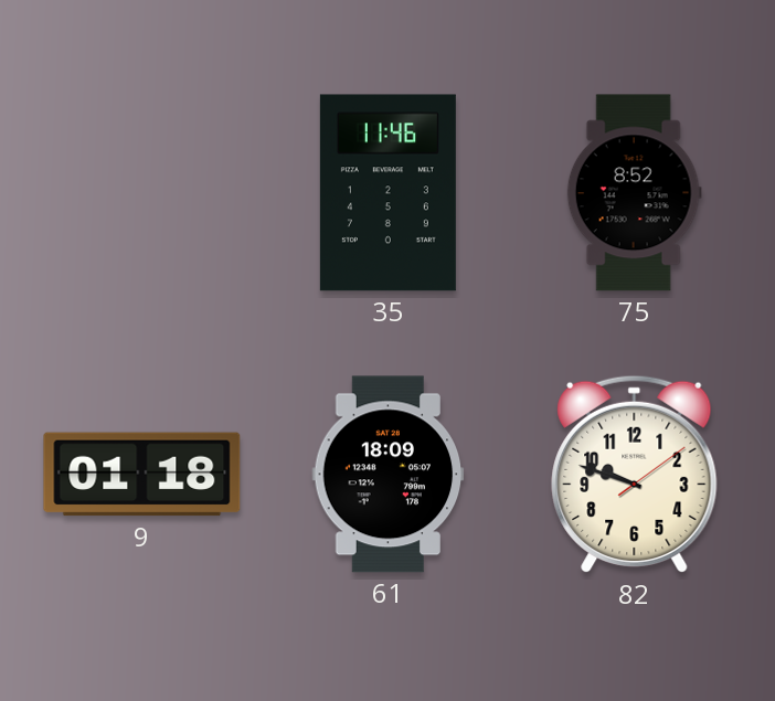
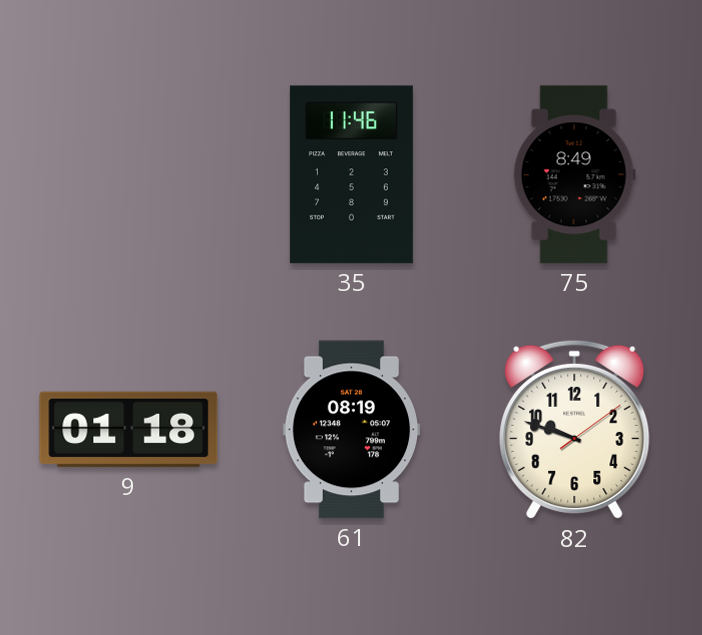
75: 8:52 -> 8:49
61: 18:09 -> 08:19
